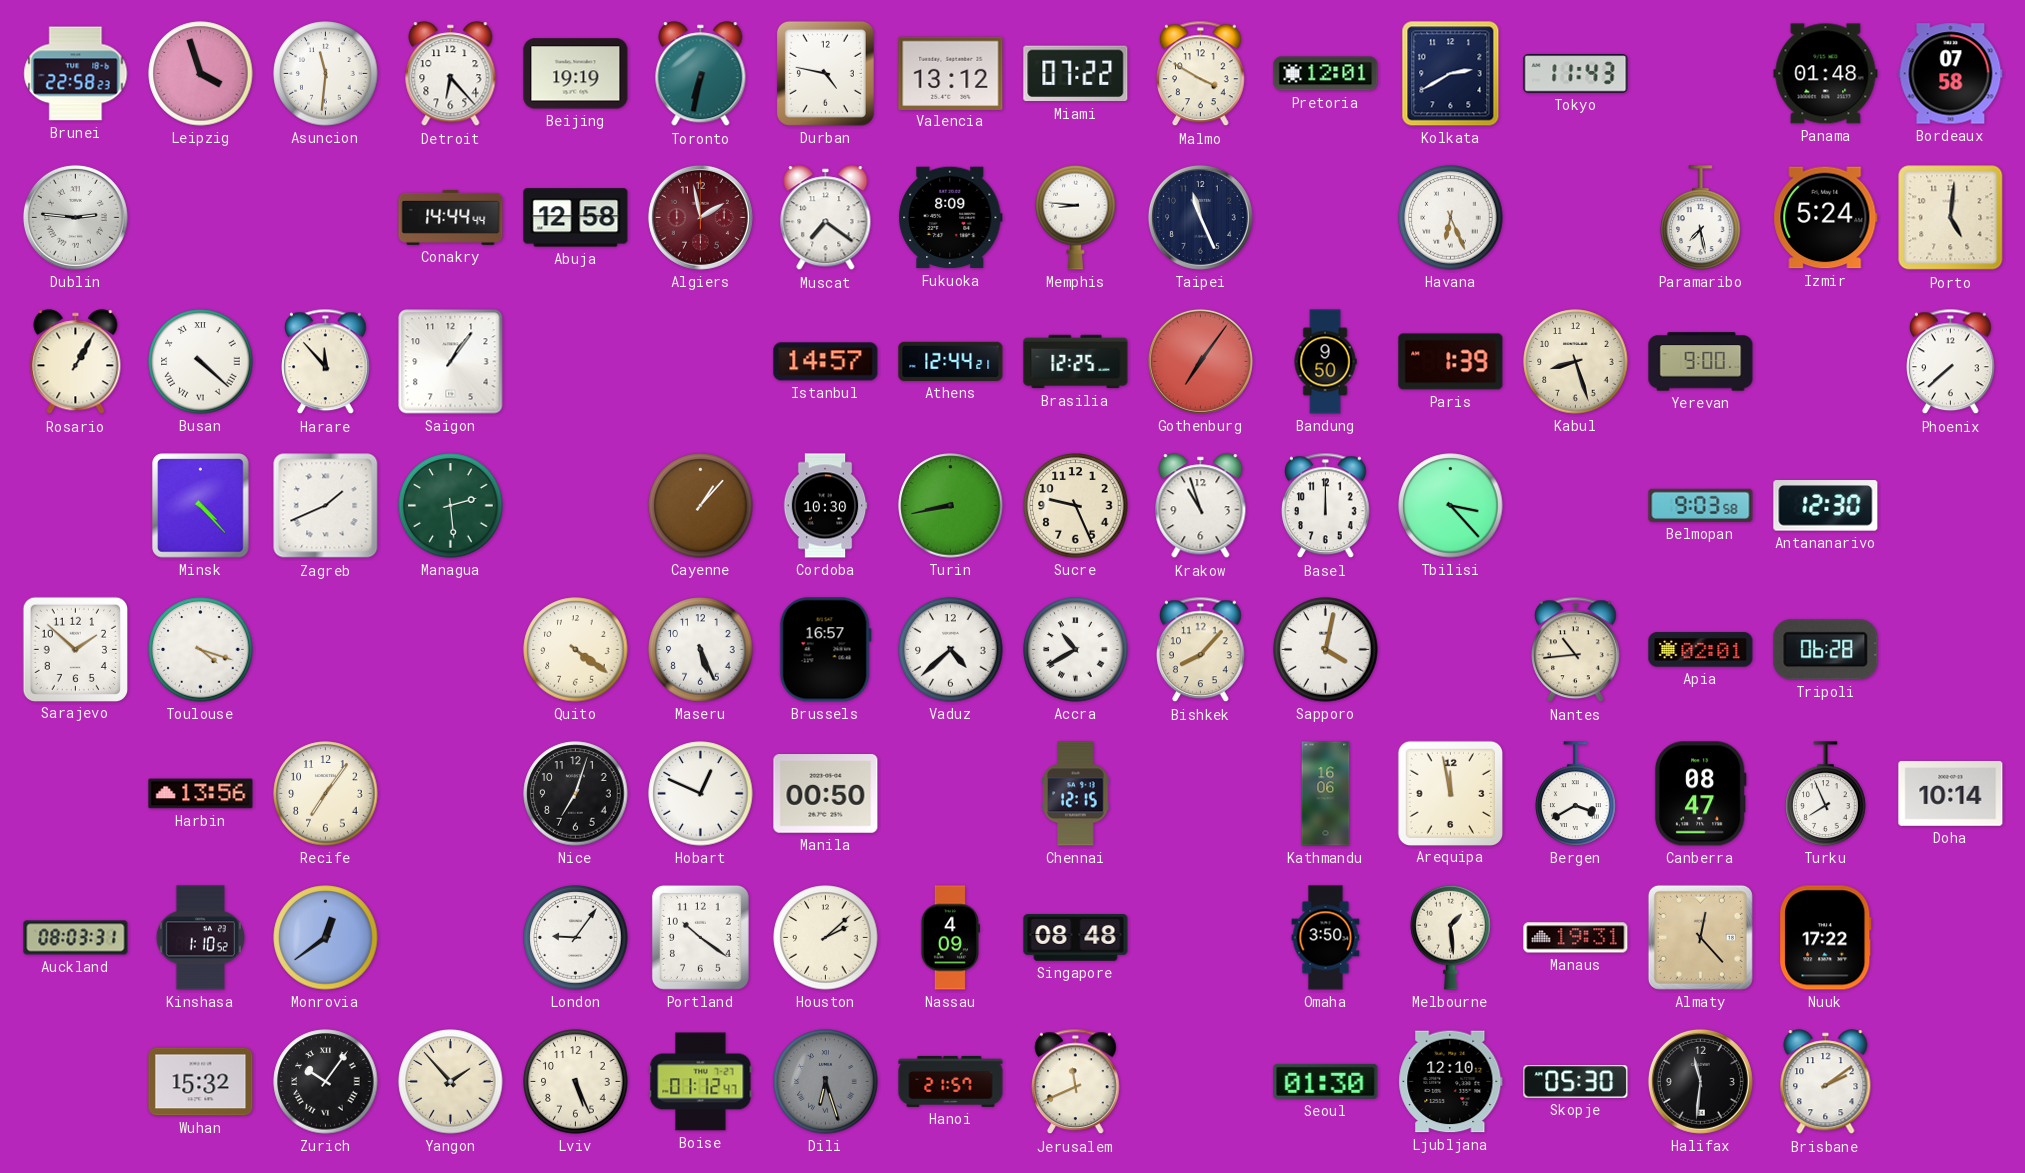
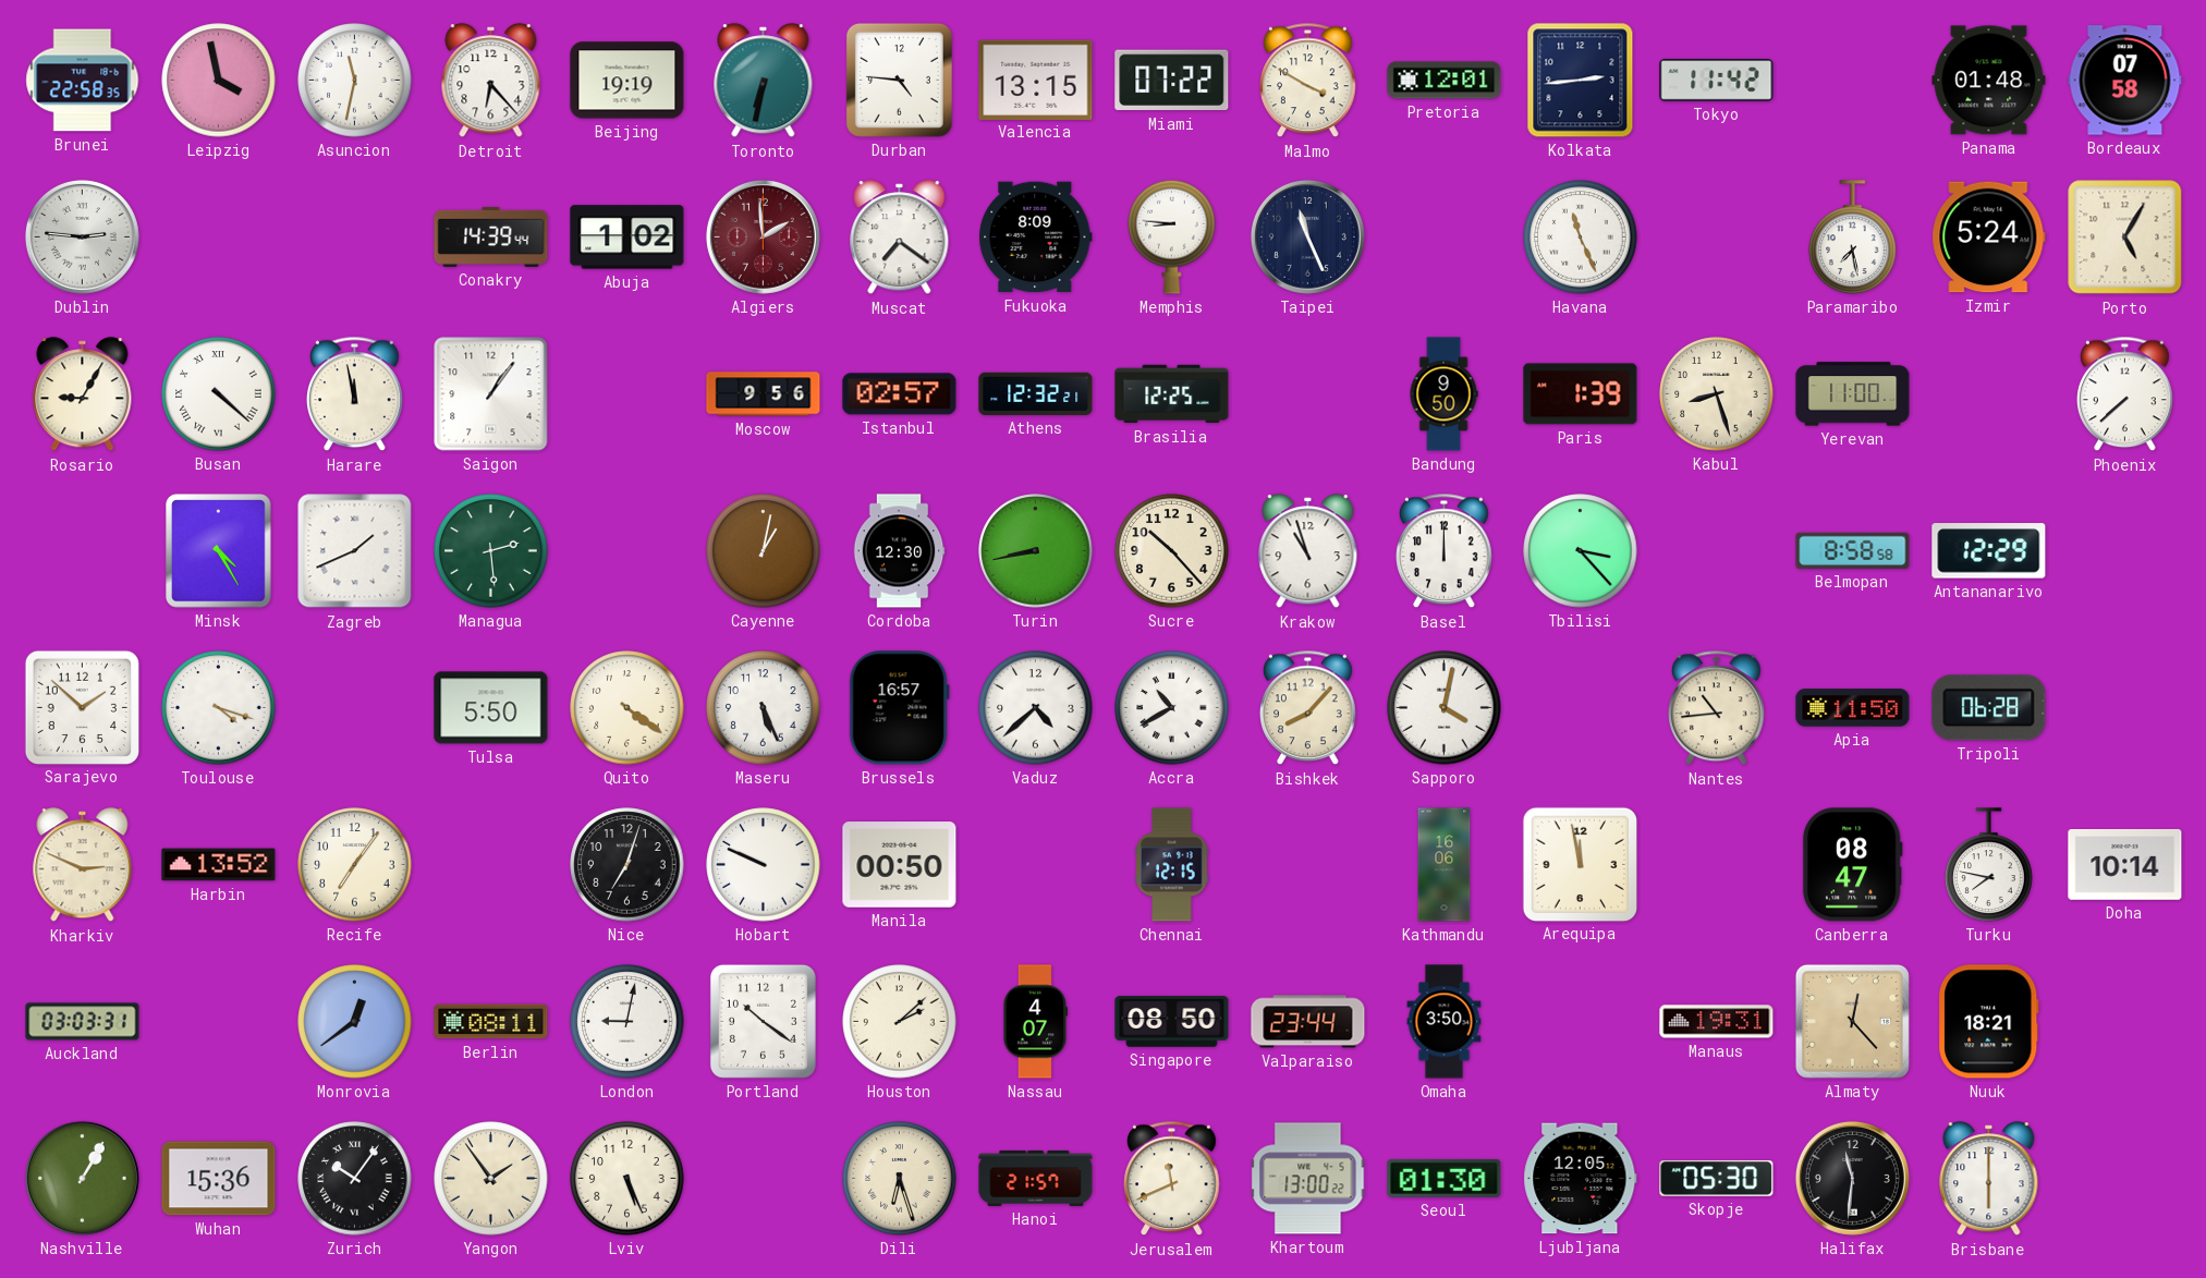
Brunei: 22:58:23 -> 22:58:35
Leipzig: 3:57 -> 3:58
Asuncion: 11:31 -> 11:32
Durban: 4:47 -> 4:46
Valencia: 13:12 -> 13:15
Kolkata: 2:40 -> 2:44
Tokyo: 11:43 -> 11:42
Conakry: 14:44 -> 14:39
Abuja: 12:58 -> 1:02
Algiers: 1:58 -> 1:59
Havana: 6:26 -> 11:26
Porto: 5:01 -> 5:05
Rosario: 1:05 -> 9:05
Harare: 11:53 -> 11:58
Moscow: none -> 9:56
Istanbul: 14:57 -> 02:57
Athens: 12:44 -> 12:32
Gothenburg: 7:06 -> none
Yerevan: 9:00 -> 11:00
Minsk: 4:23 -> 4:25
Cayenne: 1:07 -> 1:02
Cordoba: 10:30 -> 12:30
Sucre: 9:26 -> 10:23
Belmopan: 9:03 -> 8:58
Antananarivo: 12:30 -> 12:29
Tulsa: none -> 5:50
Apia: 02:01 -> 11:50
Kharkiv: none -> 2:49
Harbin: 13:56 -> 13:52
Hobart: 12:49 -> 9:49
Bergen: 3:40 -> none
Turku: 7:56 -> 7:47
Auckland: 08:03 -> 03:03
Kinshasa: 1:10 -> none
Berlin: none -> 08:11
London: 9:06 -> 9:02
Nassau: 4:09 -> 4:07
Singapore: 08:48 -> 08:50
Valparaiso: none -> 23:44
Melbourne: 1:29 -> none
Nuuk: 17:22 -> 18:21
Nashville: none -> 1:05
Wuhan: 15:32 -> 15:36
Yangon: 1:53 -> 1:54
Boise: 01:12 -> none
Dili dial: grey -> cream
Khartoum: none -> 13:00
Ljubljana: 12:10 -> 12:05
Brisbane: 2:09 -> 6:00
